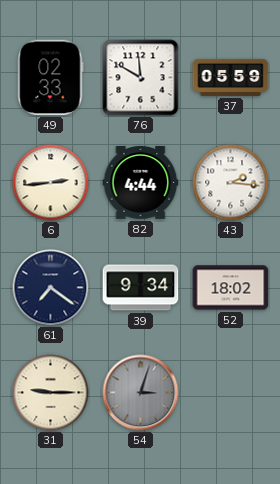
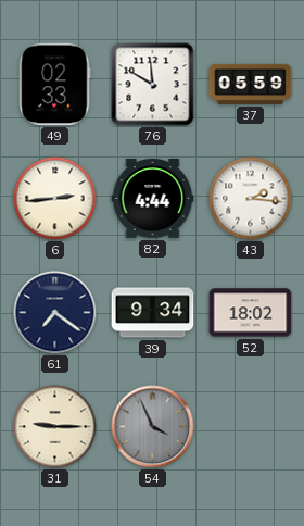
54: 3:03 -> 3:56
